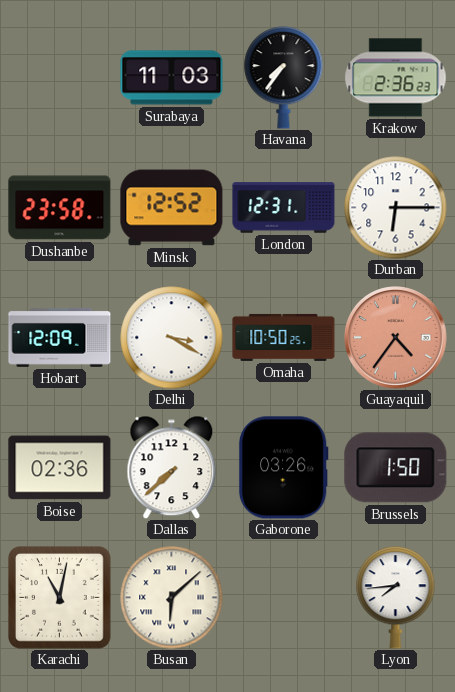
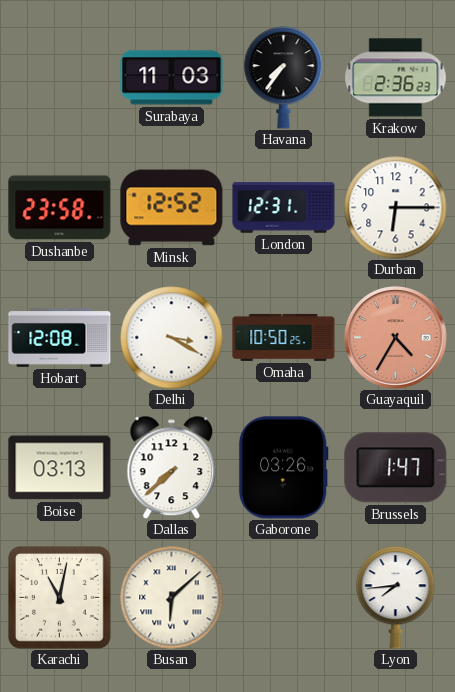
Hobart: 12:09 -> 12:08
Guayaquil: 4:36 -> 4:35
Boise: 02:36 -> 03:13
Brussels: 1:50 -> 1:47
